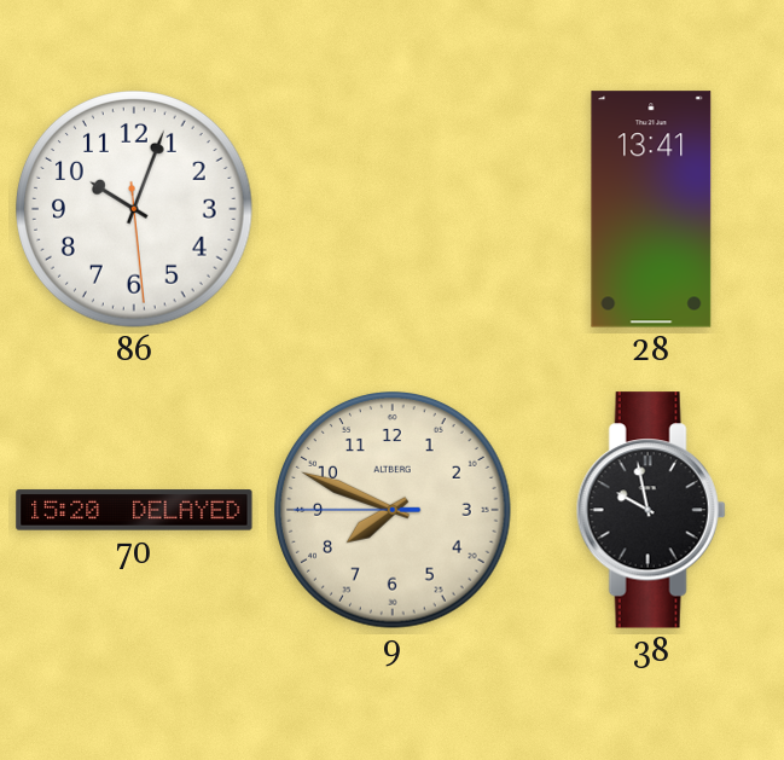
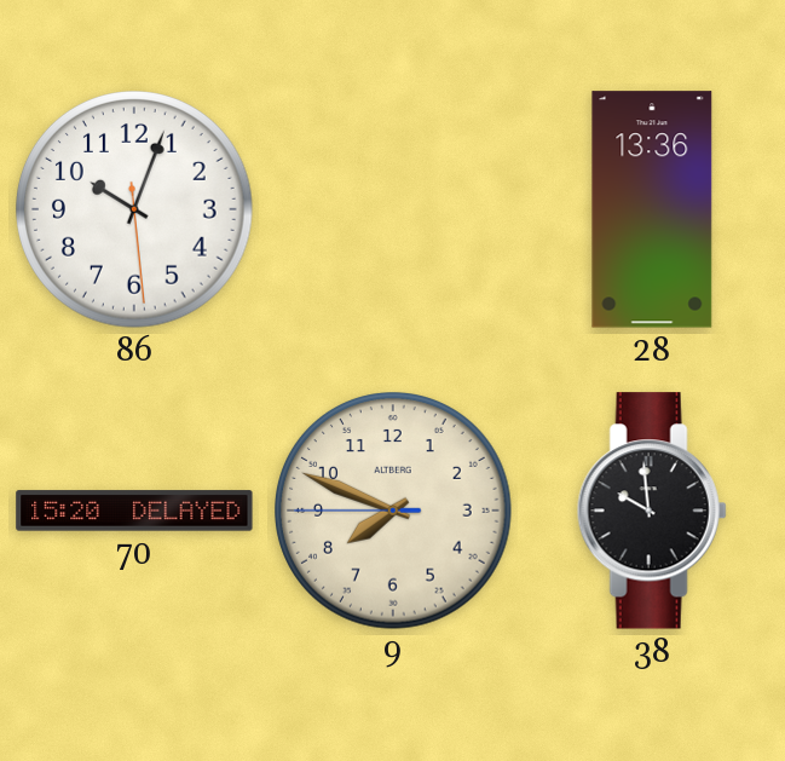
28: 13:41 -> 13:36
38: 9:58 -> 9:59
